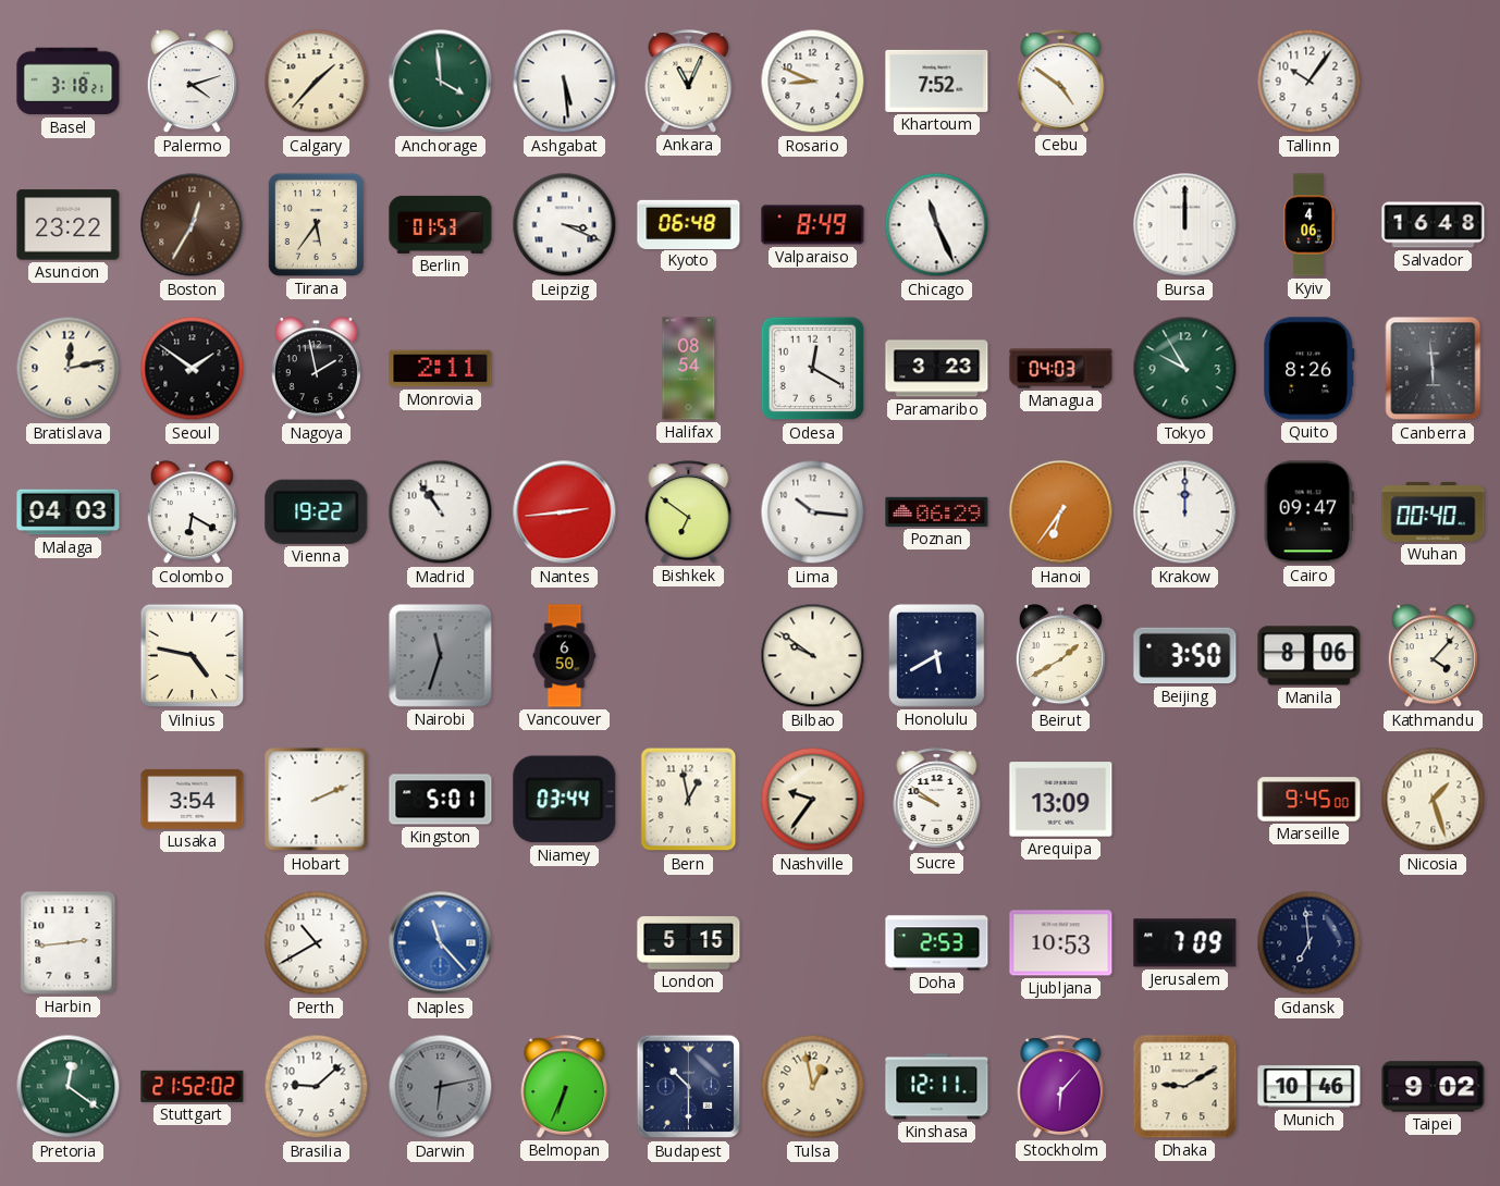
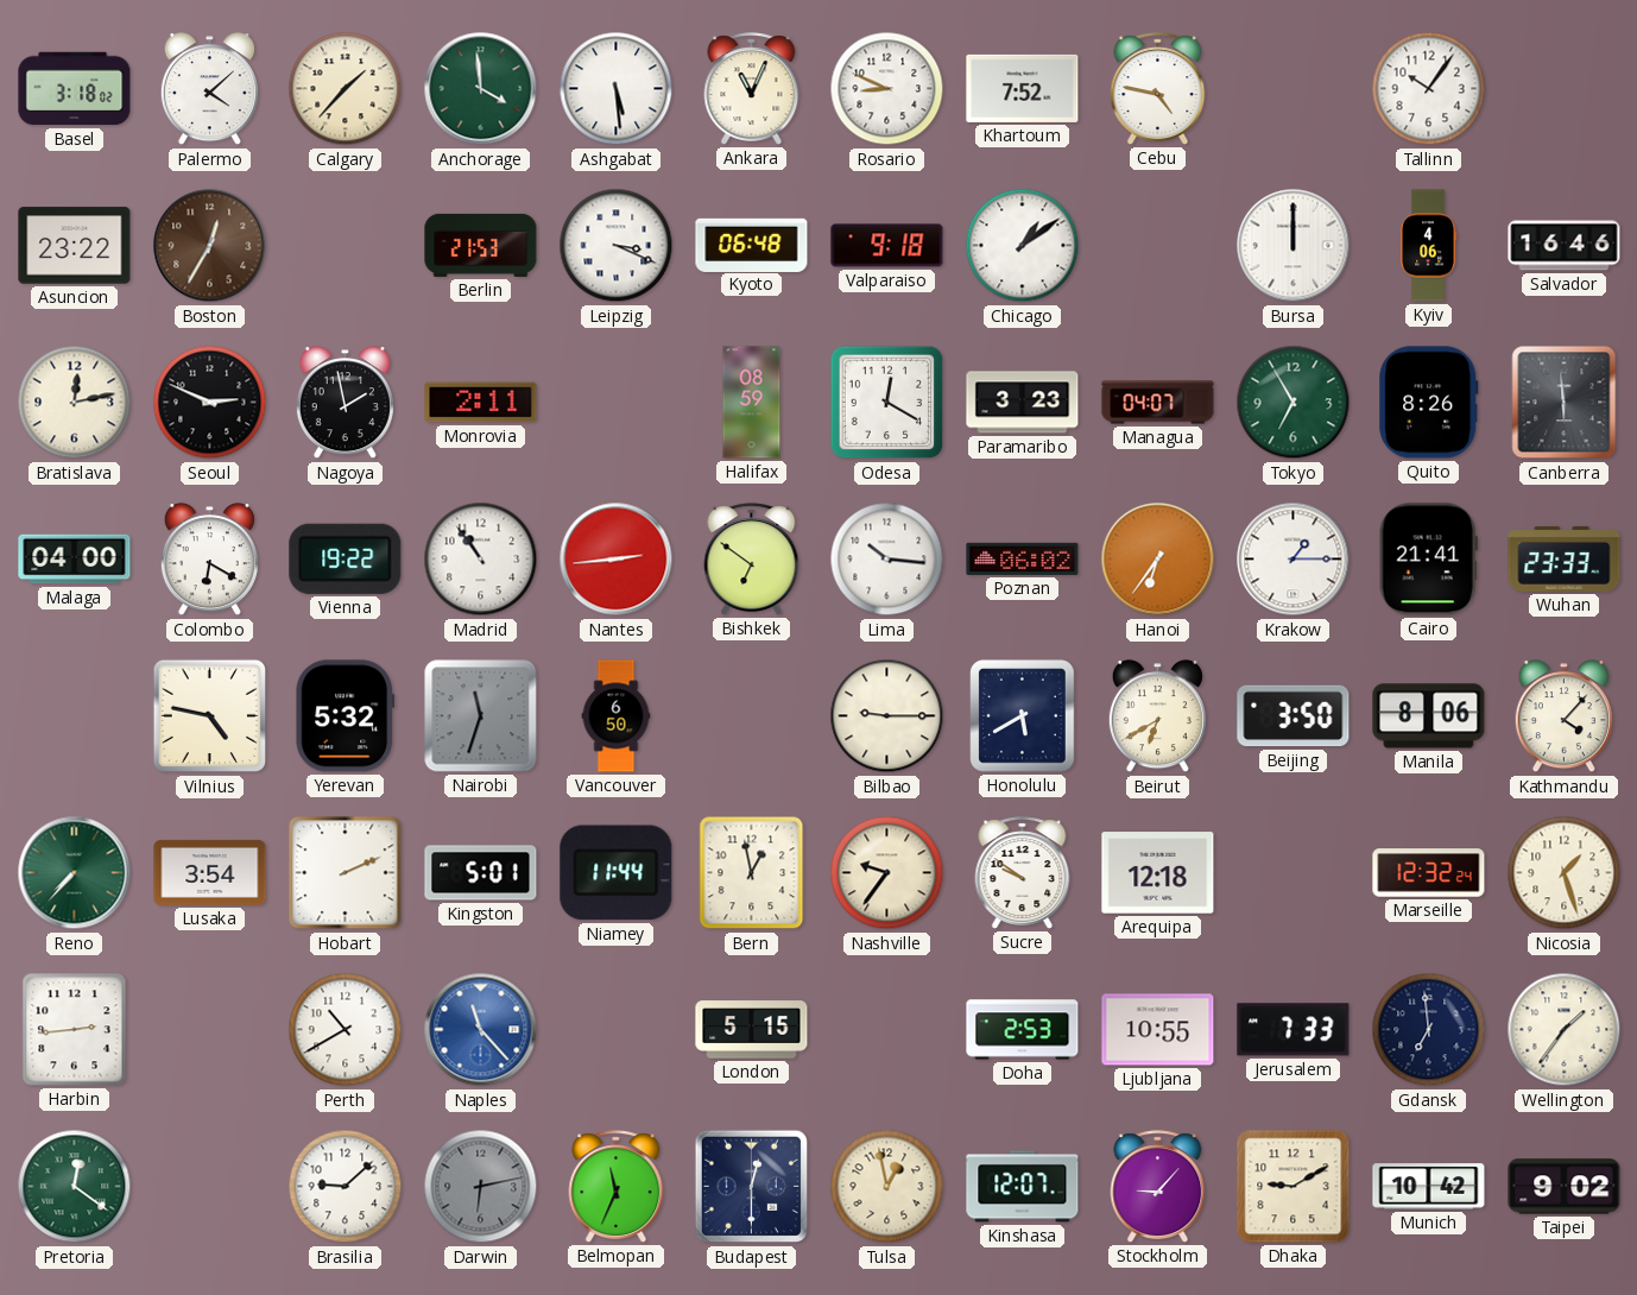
Basel: 3:18:21 -> 3:18:02
Palermo: 4:12 -> 4:08
Cebu: 4:51 -> 4:47
Tirana: 5:36 -> none
Berlin: 01:53 -> 21:53
Valparaiso: 8:49 -> 9:18
Chicago: 11:26 -> 1:09
Salvador: 16:48 -> 16:46
Seoul: 1:51 -> 2:49
Halifax: 08:54 -> 08:59
Managua: 04:03 -> 04:07
Tokyo: 9:55 -> 6:55
Malaga: 04:03 -> 04:00
Poznan: 06:29 -> 06:02
Krakow: 12:00 -> 1:15
Cairo: 09:47 -> 21:41
Wuhan: 00:40 -> 23:33
Yerevan: none -> 5:32
Bilbao: 9:51 -> 9:15
Beirut: 1:40 -> 6:40
Reno: none -> 7:37
Niamey: 03:44 -> 11:44
Arequipa: 13:09 -> 12:18
Marseille: 9:45 -> 12:32
Ljubljana: 10:53 -> 10:55
Jerusalem: 7:09 -> 7:33
Wellington: none -> 1:36
Stuttgart: 21:52 -> none
Belmopan: 6:34 -> 11:34
Budapest: 10:30 -> 12:30
Kinshasa: 12:11 -> 12:07
Stockholm: 6:07 -> 9:07
Munich: 10:46 -> 10:42
